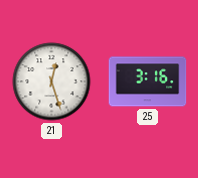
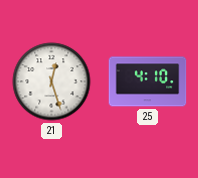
25: 3:16 -> 4:10
